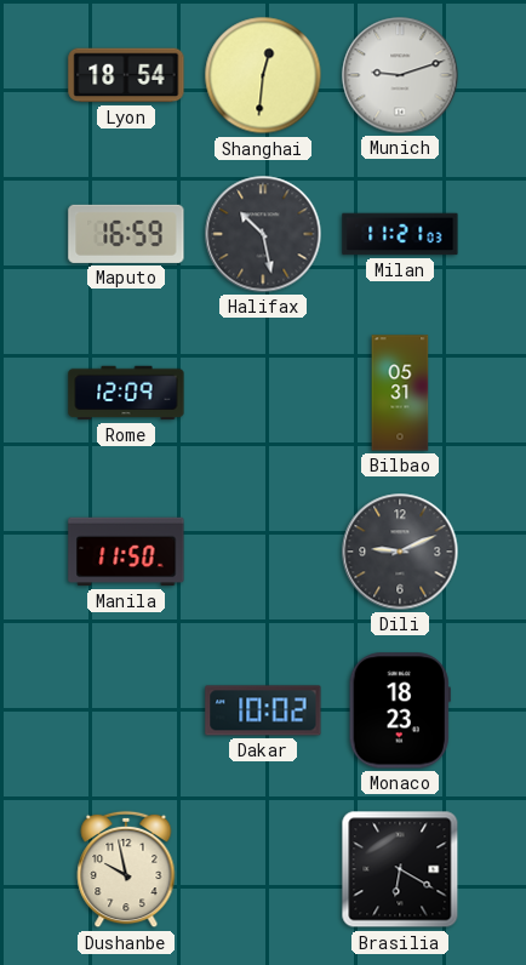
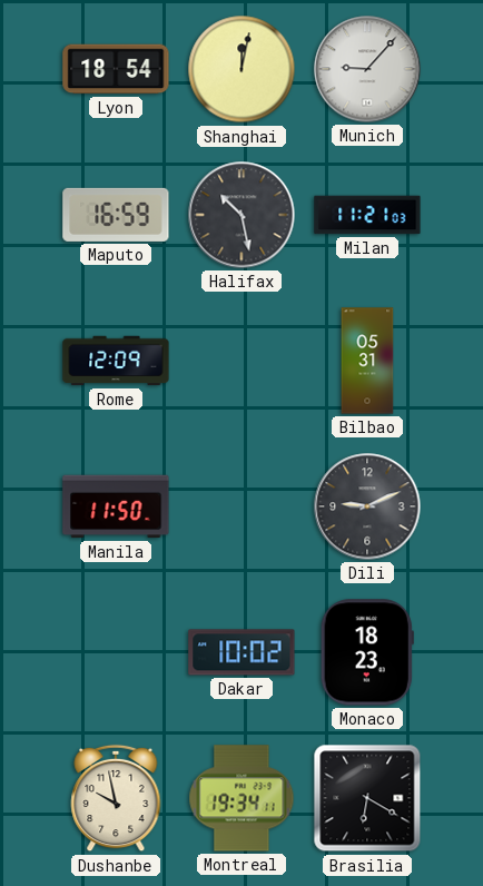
Shanghai: 12:31 -> 12:02
Munich: 9:12 -> 9:07
Montreal: none -> 19:34
